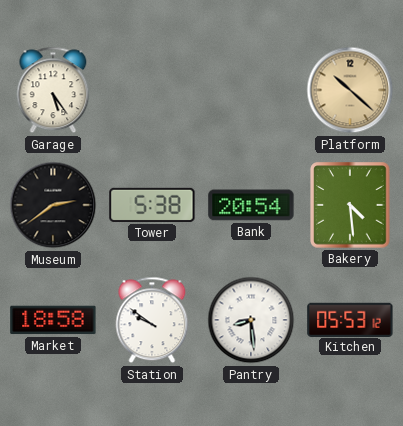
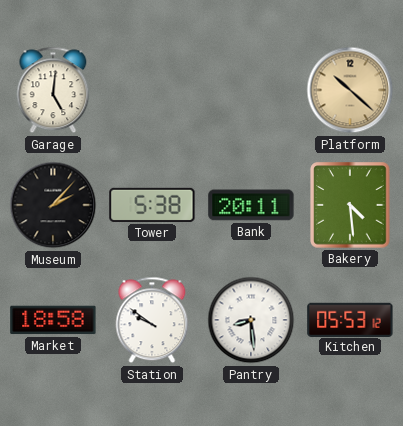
Garage: 5:24 -> 5:01
Museum: 2:39 -> 2:07
Bank: 20:54 -> 20:11
